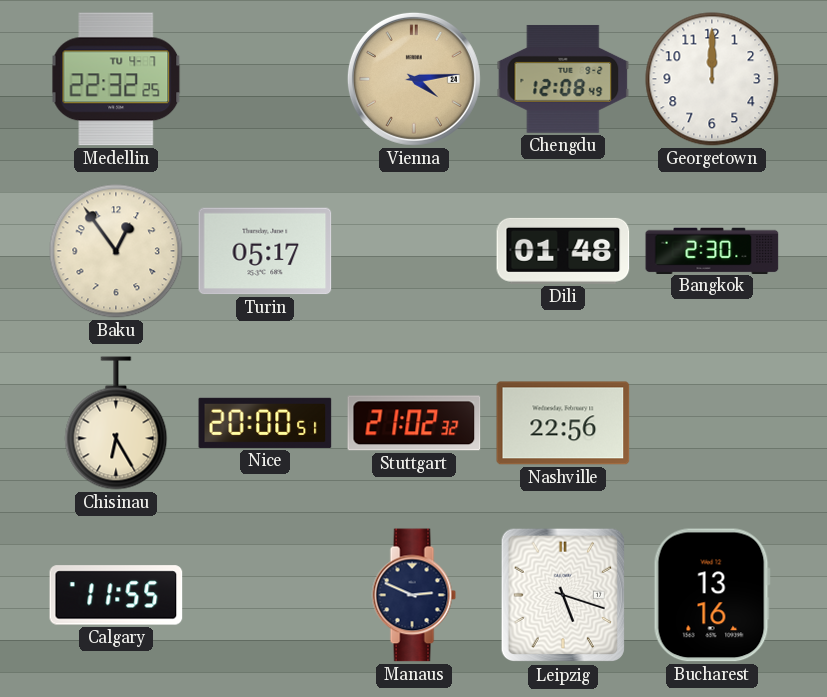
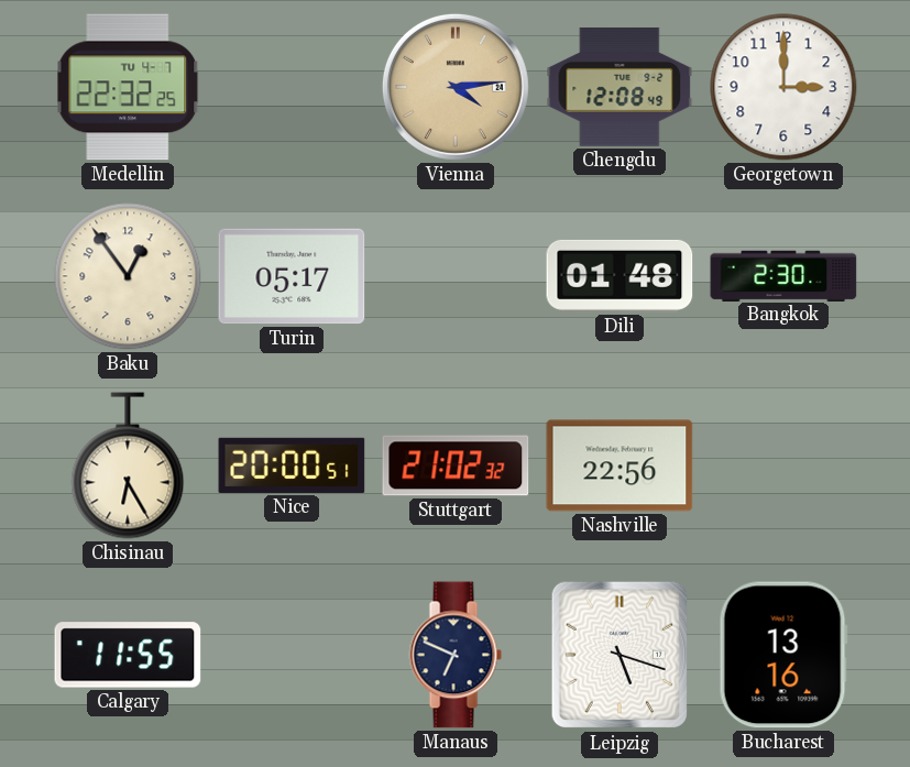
Georgetown: 12:00 -> 3:00
Manaus: 2:49 -> 6:49
